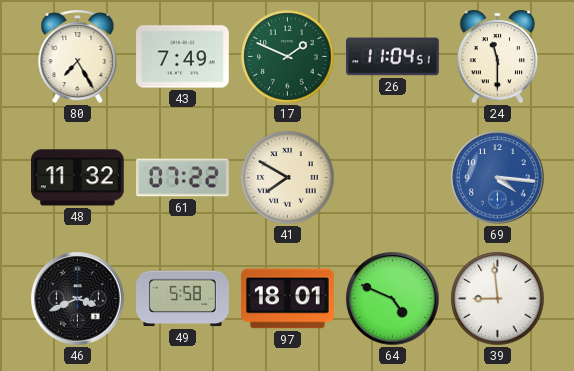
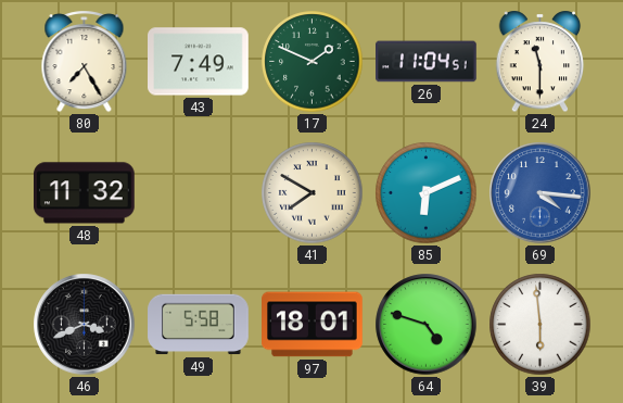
61: 07:22 -> none
85: none -> 6:11
64: 4:49 -> 4:48
39: 8:59 -> 5:59
